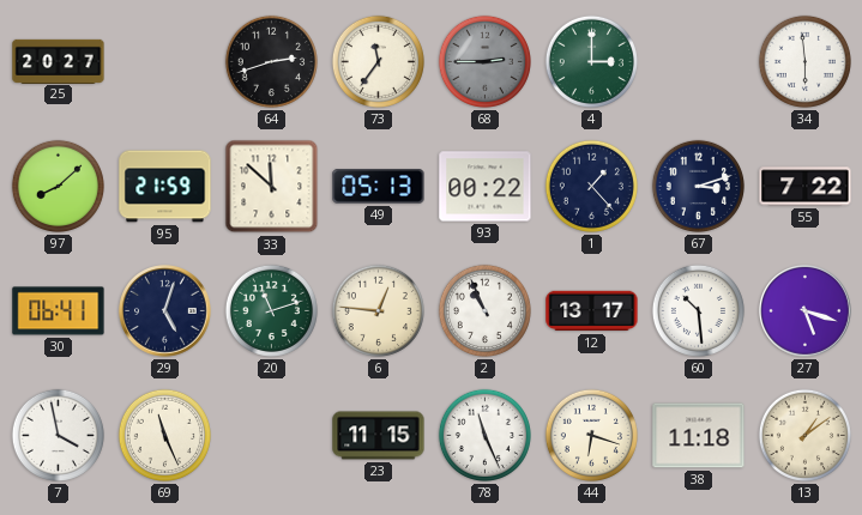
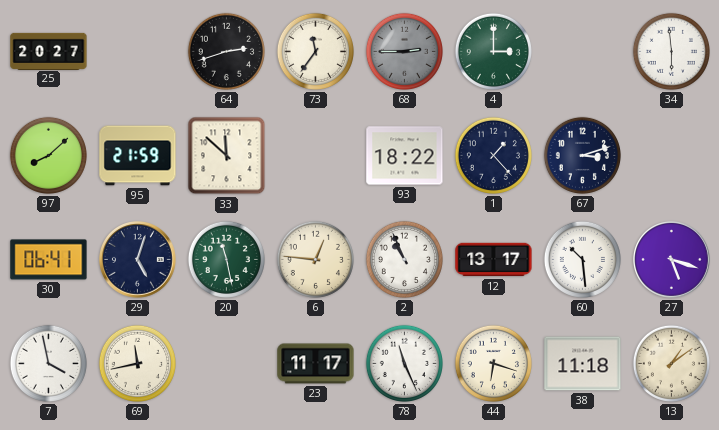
49: 05:13 -> none
93: 00:22 -> 18:22
55: 7:22 -> none
20: 11:12 -> 11:28
69: 11:26 -> 11:43
23: 11:15 -> 11:17
